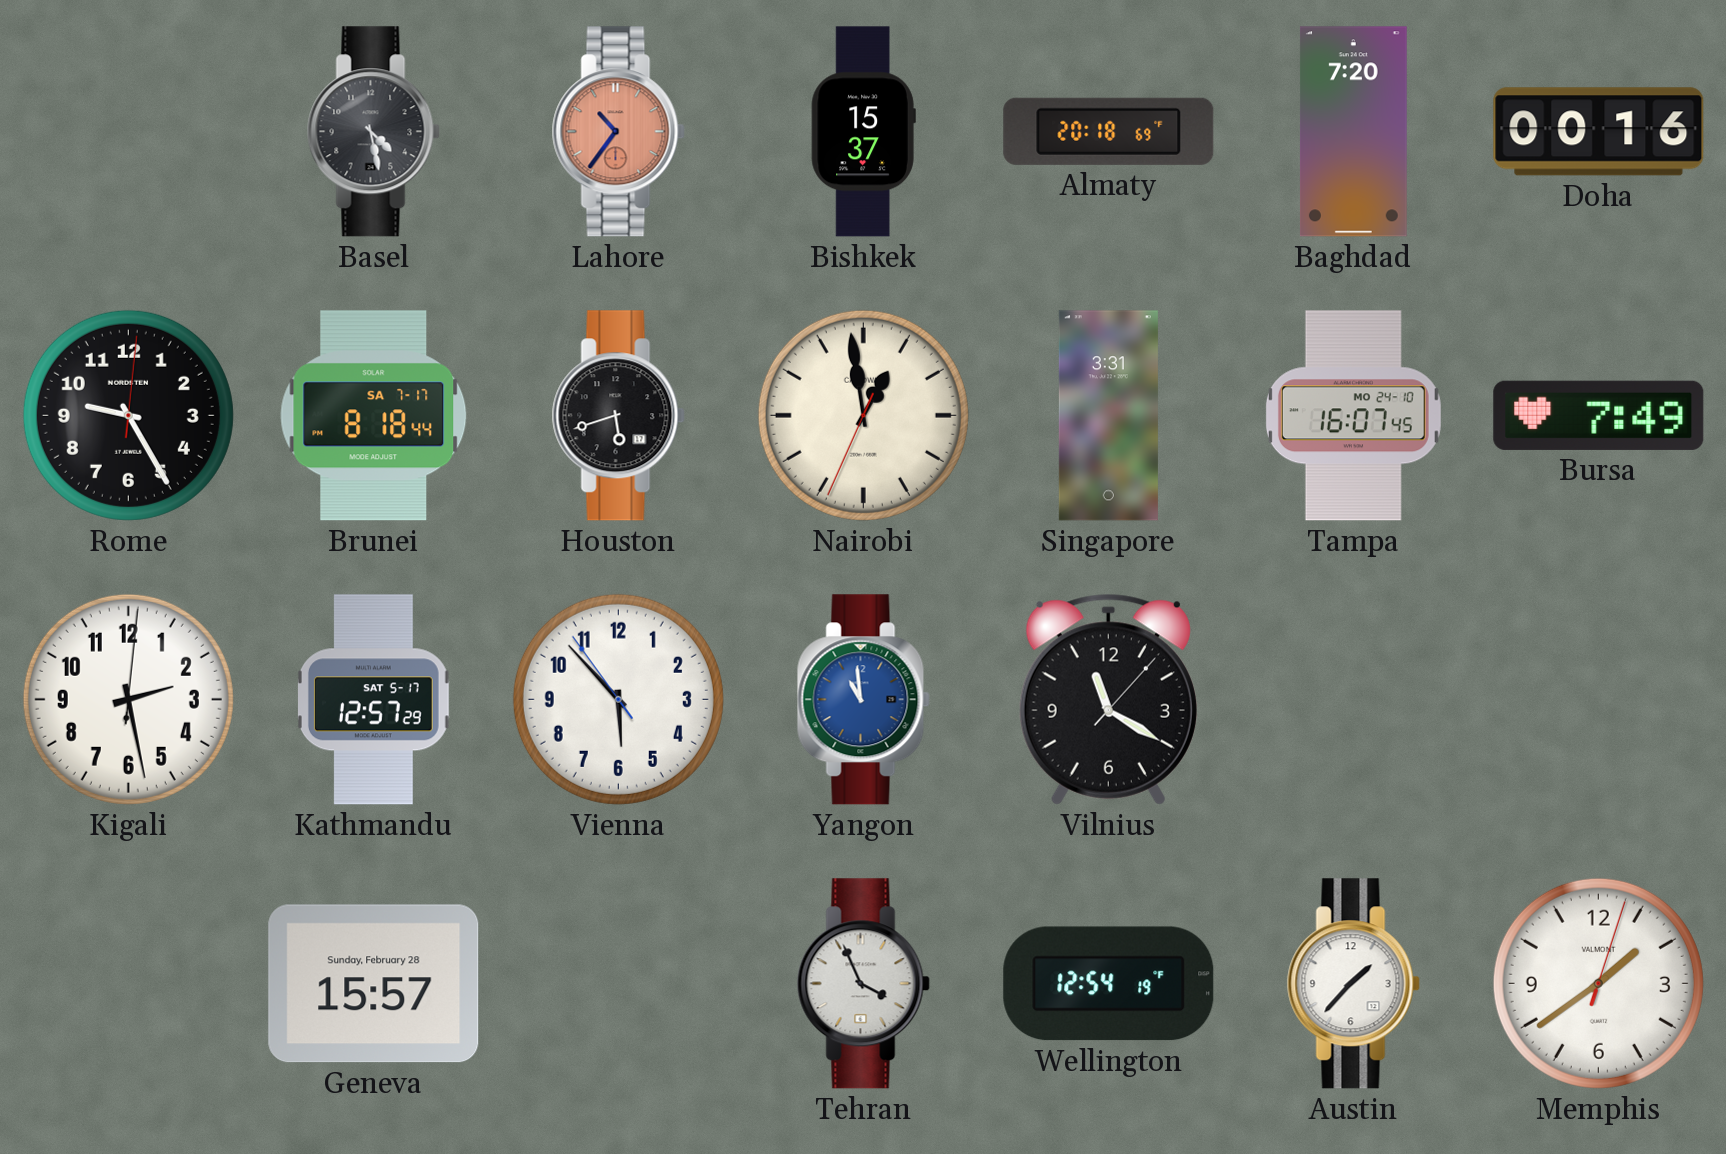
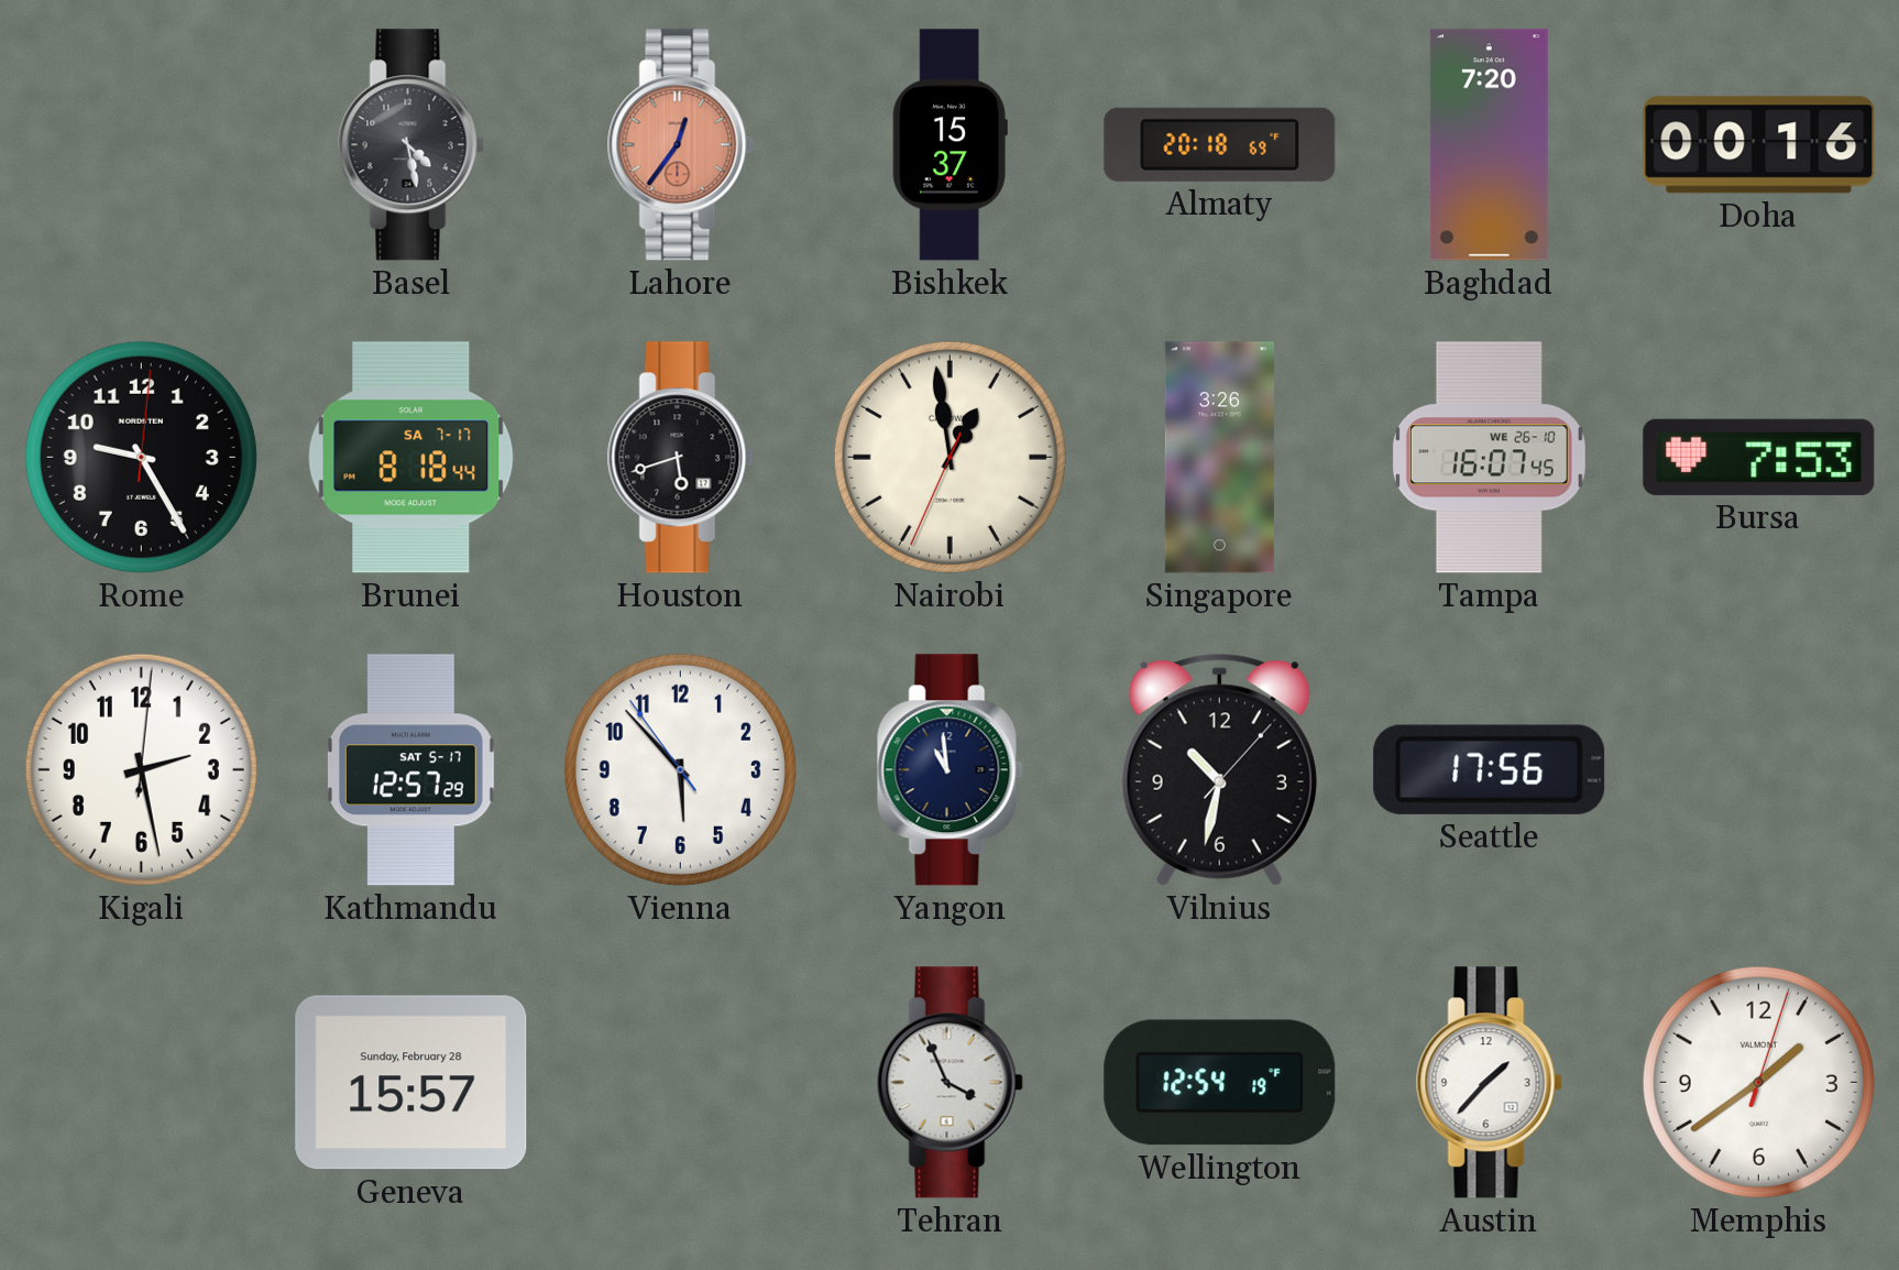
Lahore: 10:36 -> 12:36
Singapore: 3:31 -> 3:26
Tampa date: MO 24-10 -> WE 26-10
Bursa: 7:49 -> 7:53
Yangon dial: blue -> navy
Vilnius: 11:20 -> 10:32
Seattle: none -> 17:56
